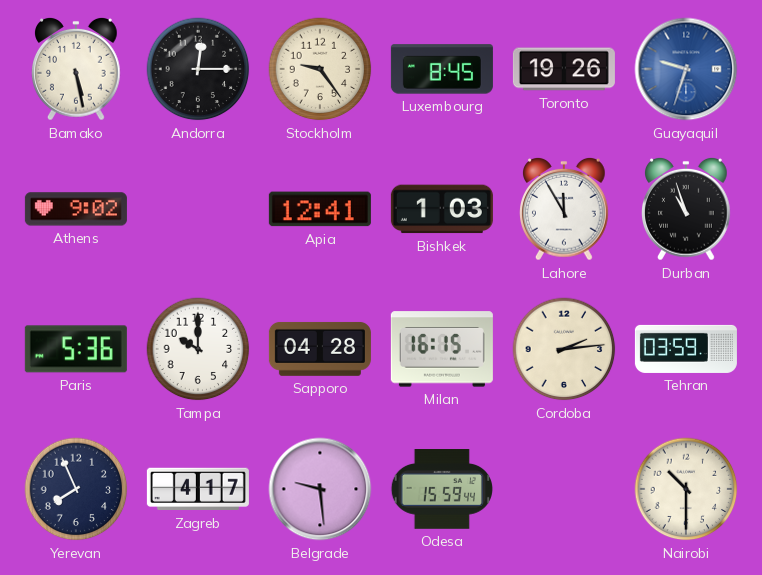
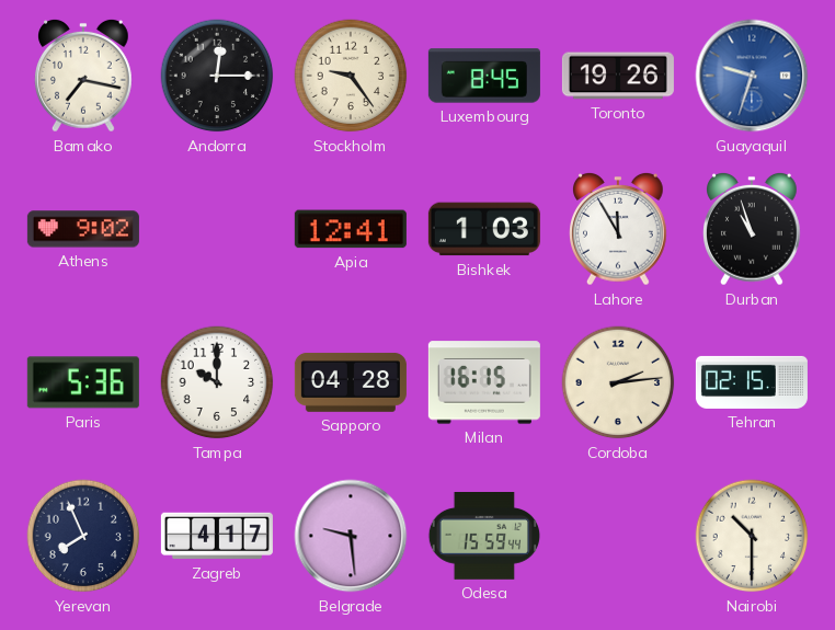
Bamako: 5:28 -> 7:17
Tehran: 03:59 -> 02:15
